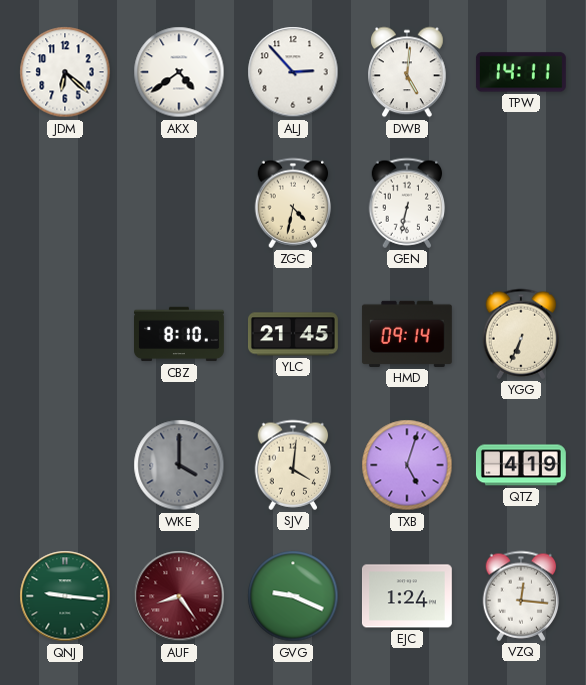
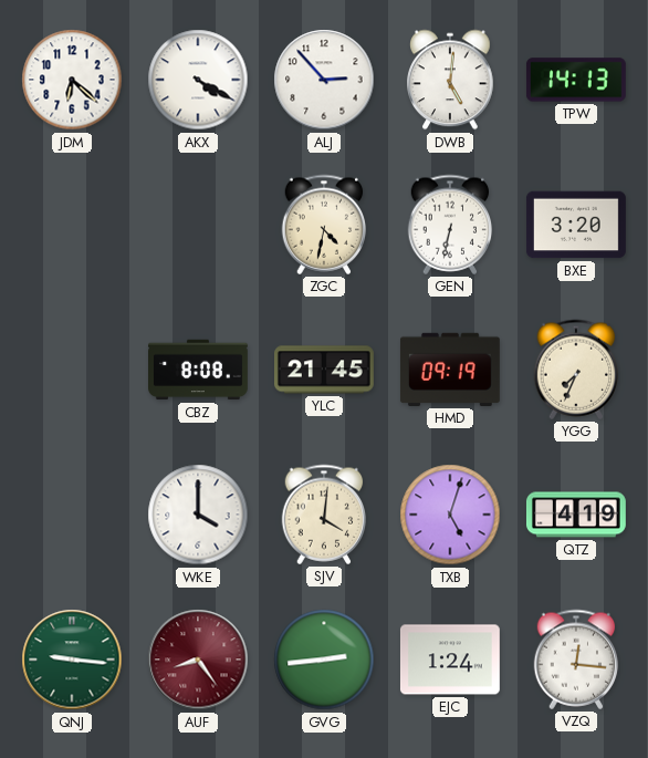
AKX: 4:39 -> 4:20
TPW: 14:11 -> 14:13
BXE: none -> 3:20
CBZ: 8:10 -> 8:08
HMD: 09:14 -> 09:19
YGG: 6:34 -> 7:34
WKE dial: grey -> white
GVG: 9:19 -> 2:44
